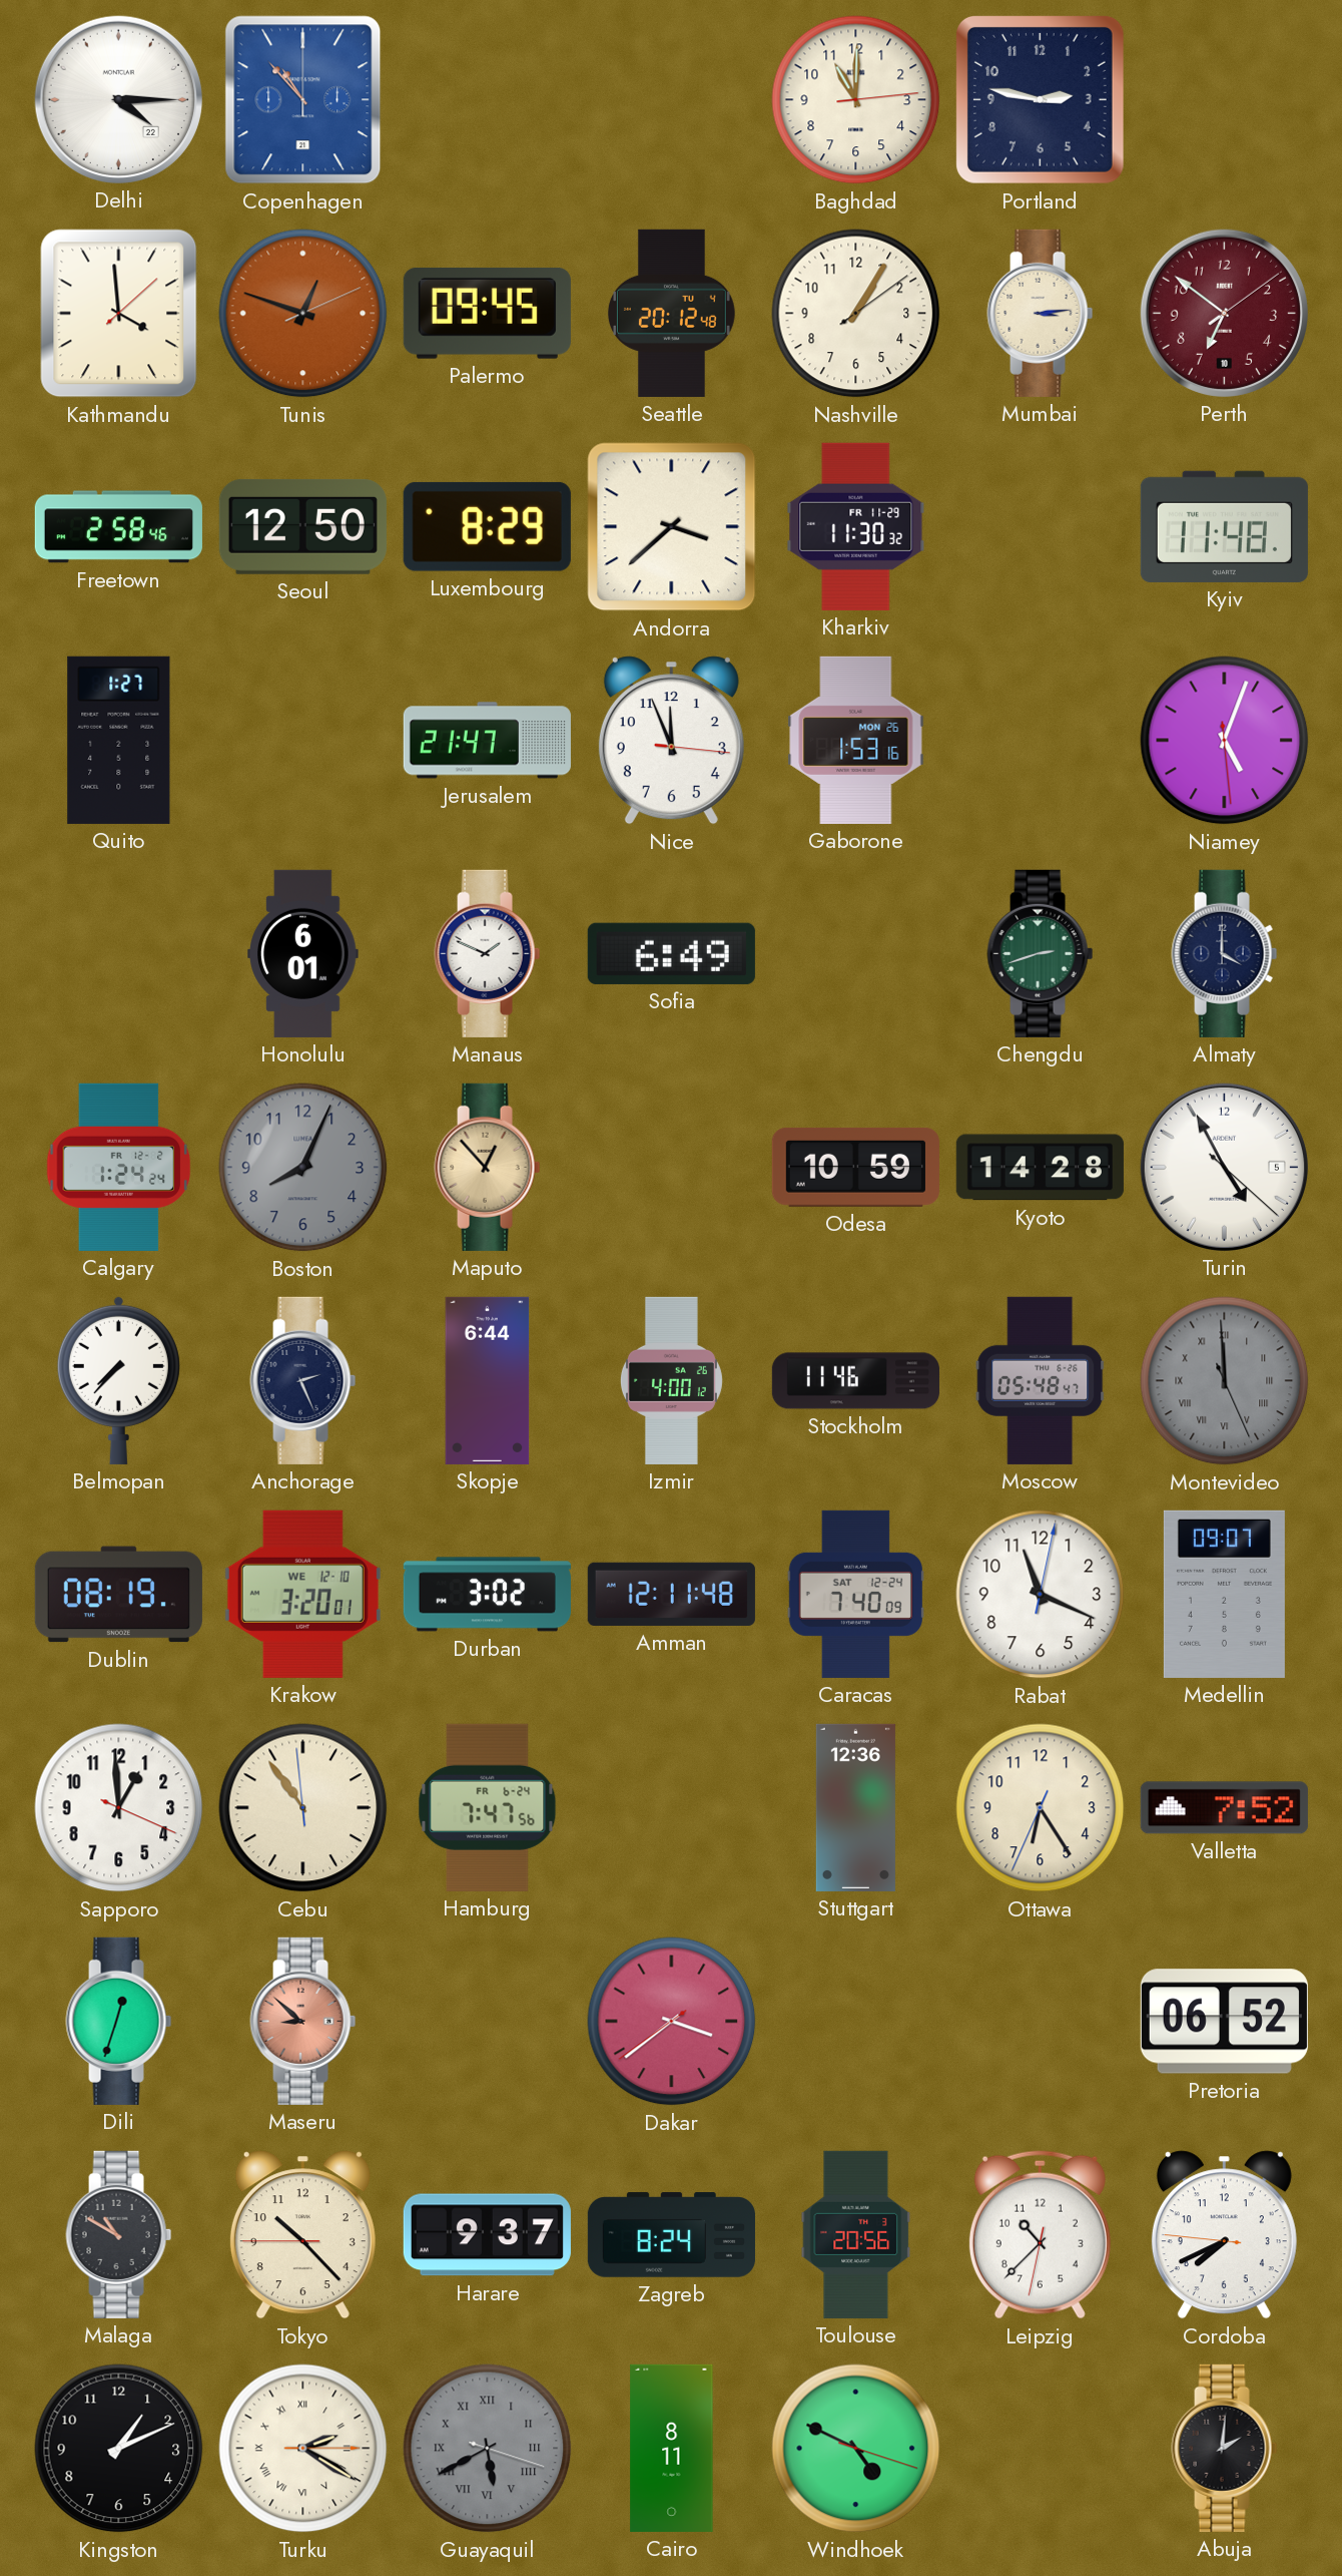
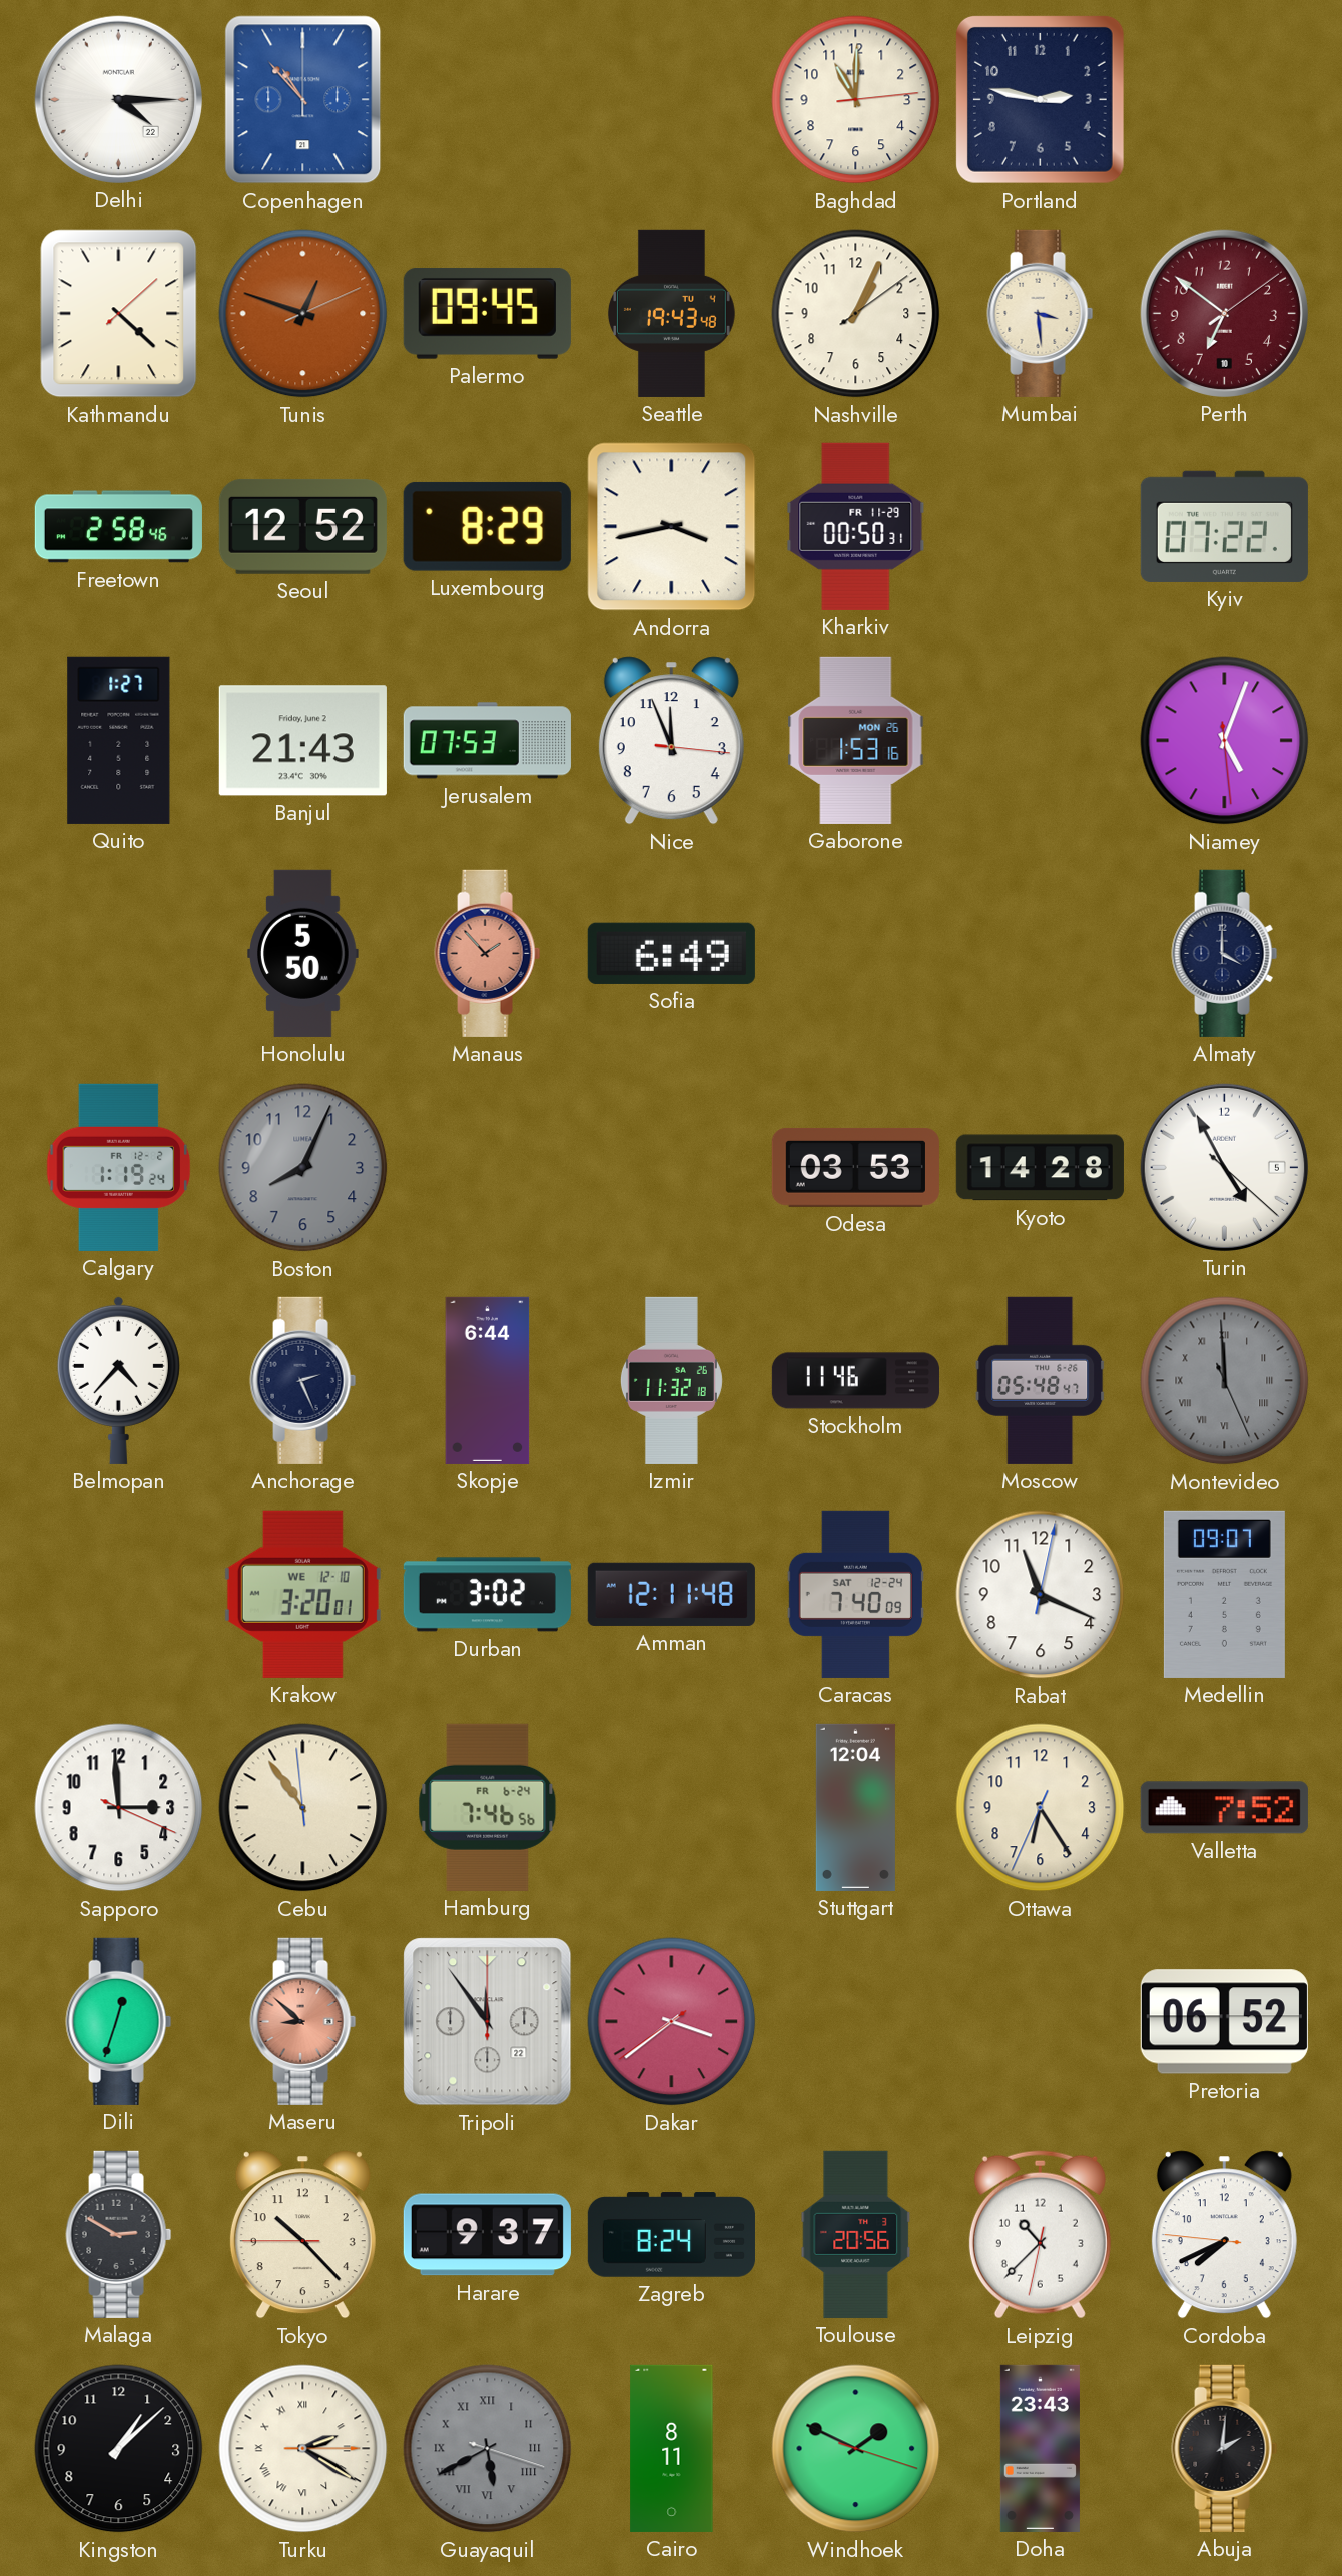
Kathmandu: 3:59 -> 4:22
Seattle: 20:12 -> 19:43
Nashville: 1:05 -> 1:04
Mumbai: 3:14 -> 3:29
Seoul: 12:50 -> 12:52
Andorra: 3:38 -> 3:43
Kharkiv: 11:30 -> 00:50
Kyiv: 11:48 -> 07:22
Banjul: none -> 21:43
Jerusalem: 21:47 -> 07:53
Honolulu: 6:01 -> 5:50
Manaus: 1:49 -> 1:53
Manaus dial: white -> salmon
Chengdu: 2:42 -> none
Calgary: 1:24 -> 1:19
Maputo: 12:53 -> none
Odesa: 10:59 -> 03:53
Belmopan: 7:37 -> 4:37
Izmir: 4:00 -> 11:32
Dublin: 08:19 -> none
Sapporo: 12:59 -> 2:59
Hamburg: 7:47 -> 7:46
Stuttgart: 12:36 -> 12:04
Tripoli: none -> 11:54
Malaga: 10:50 -> 2:50
Kingston: 1:11 -> 1:08
Windhoek: 4:49 -> 1:49
Doha: none -> 23:43
